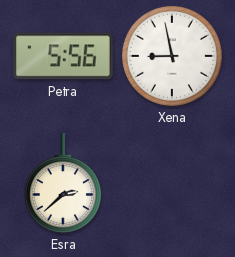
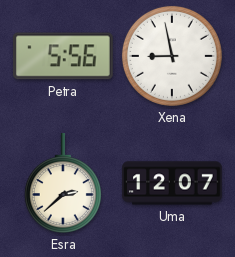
Uma: none -> 12:07
